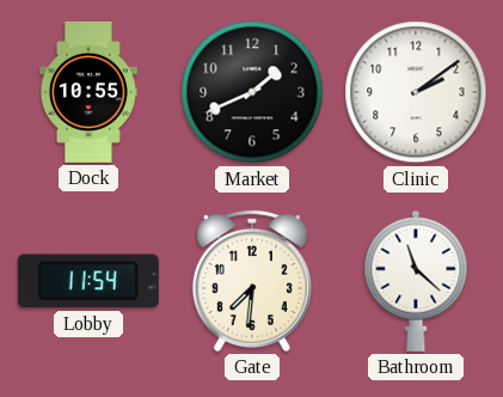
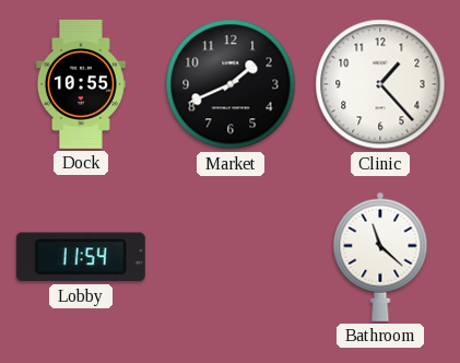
Clinic: 2:09 -> 1:23
Gate: 7:31 -> none
